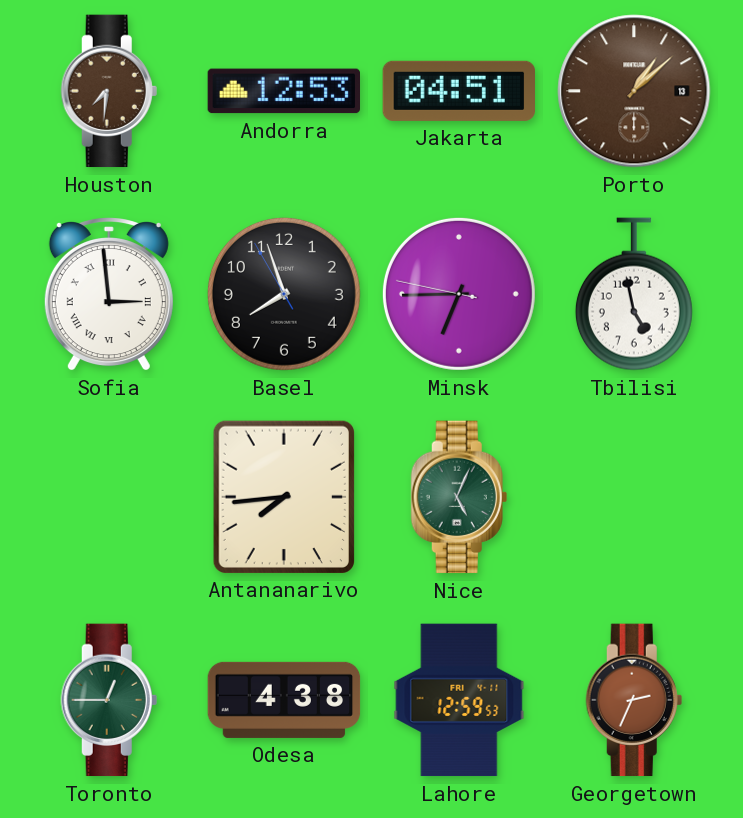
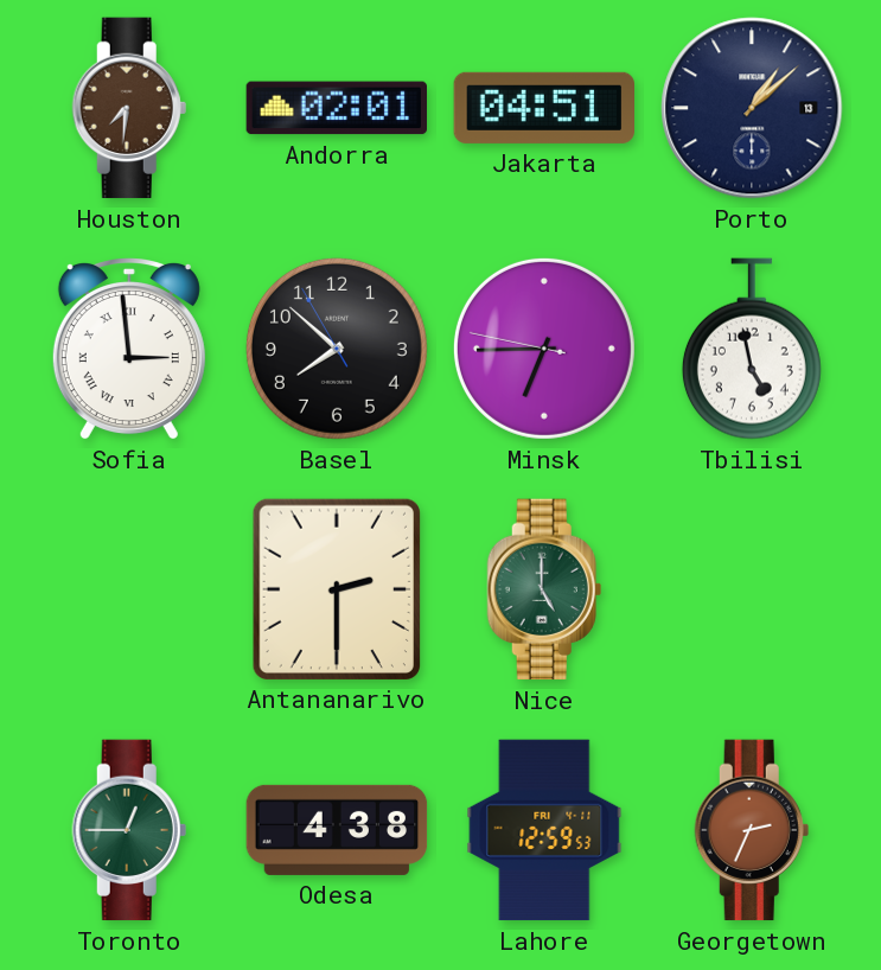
Andorra: 12:53 -> 02:01
Porto dial: brown -> navy
Basel: 7:56 -> 7:51
Antananarivo: 7:44 -> 2:30
Nice: 5:04 -> 5:00
